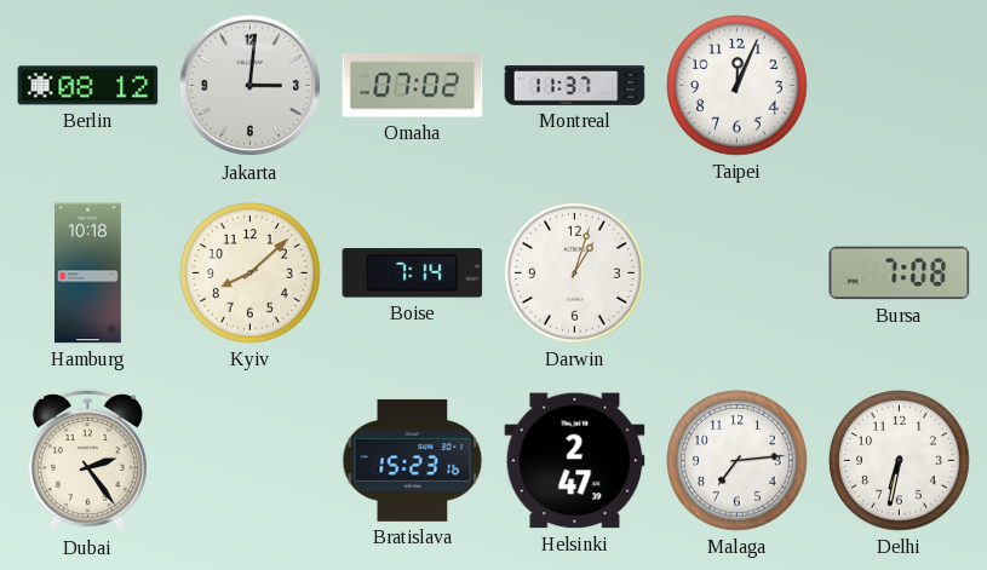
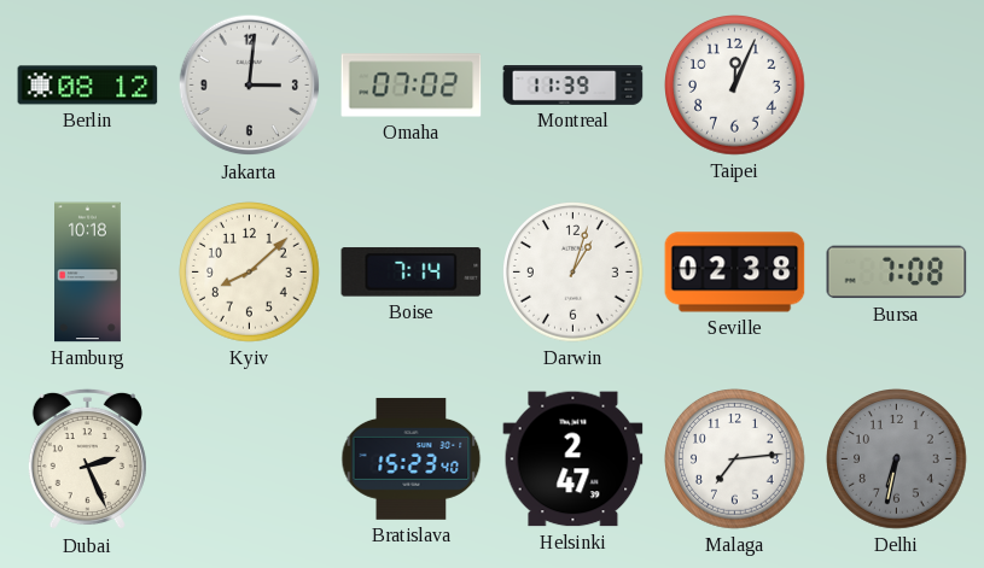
Montreal: 11:37 -> 11:39
Seville: none -> 02:38
Dubai: 2:24 -> 2:26
Bratislava: 15:23:16 -> 15:23:40
Delhi dial: white -> grey
